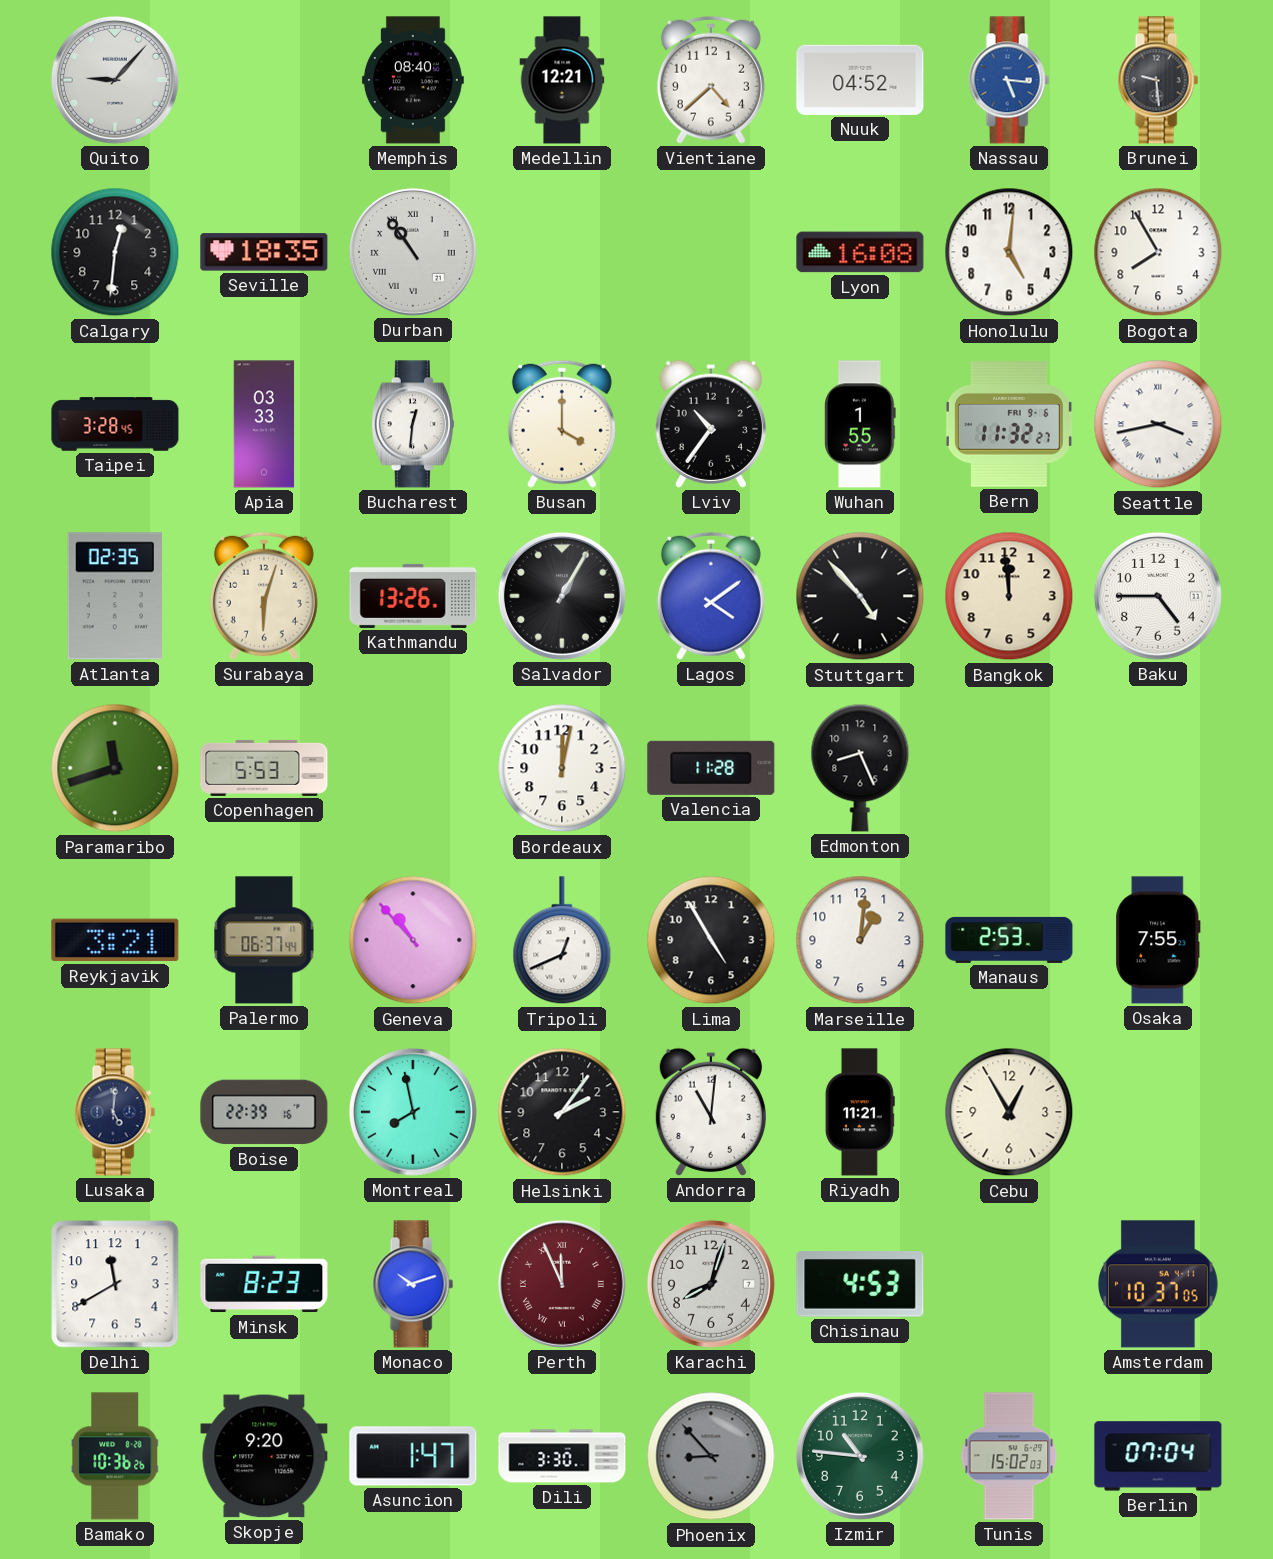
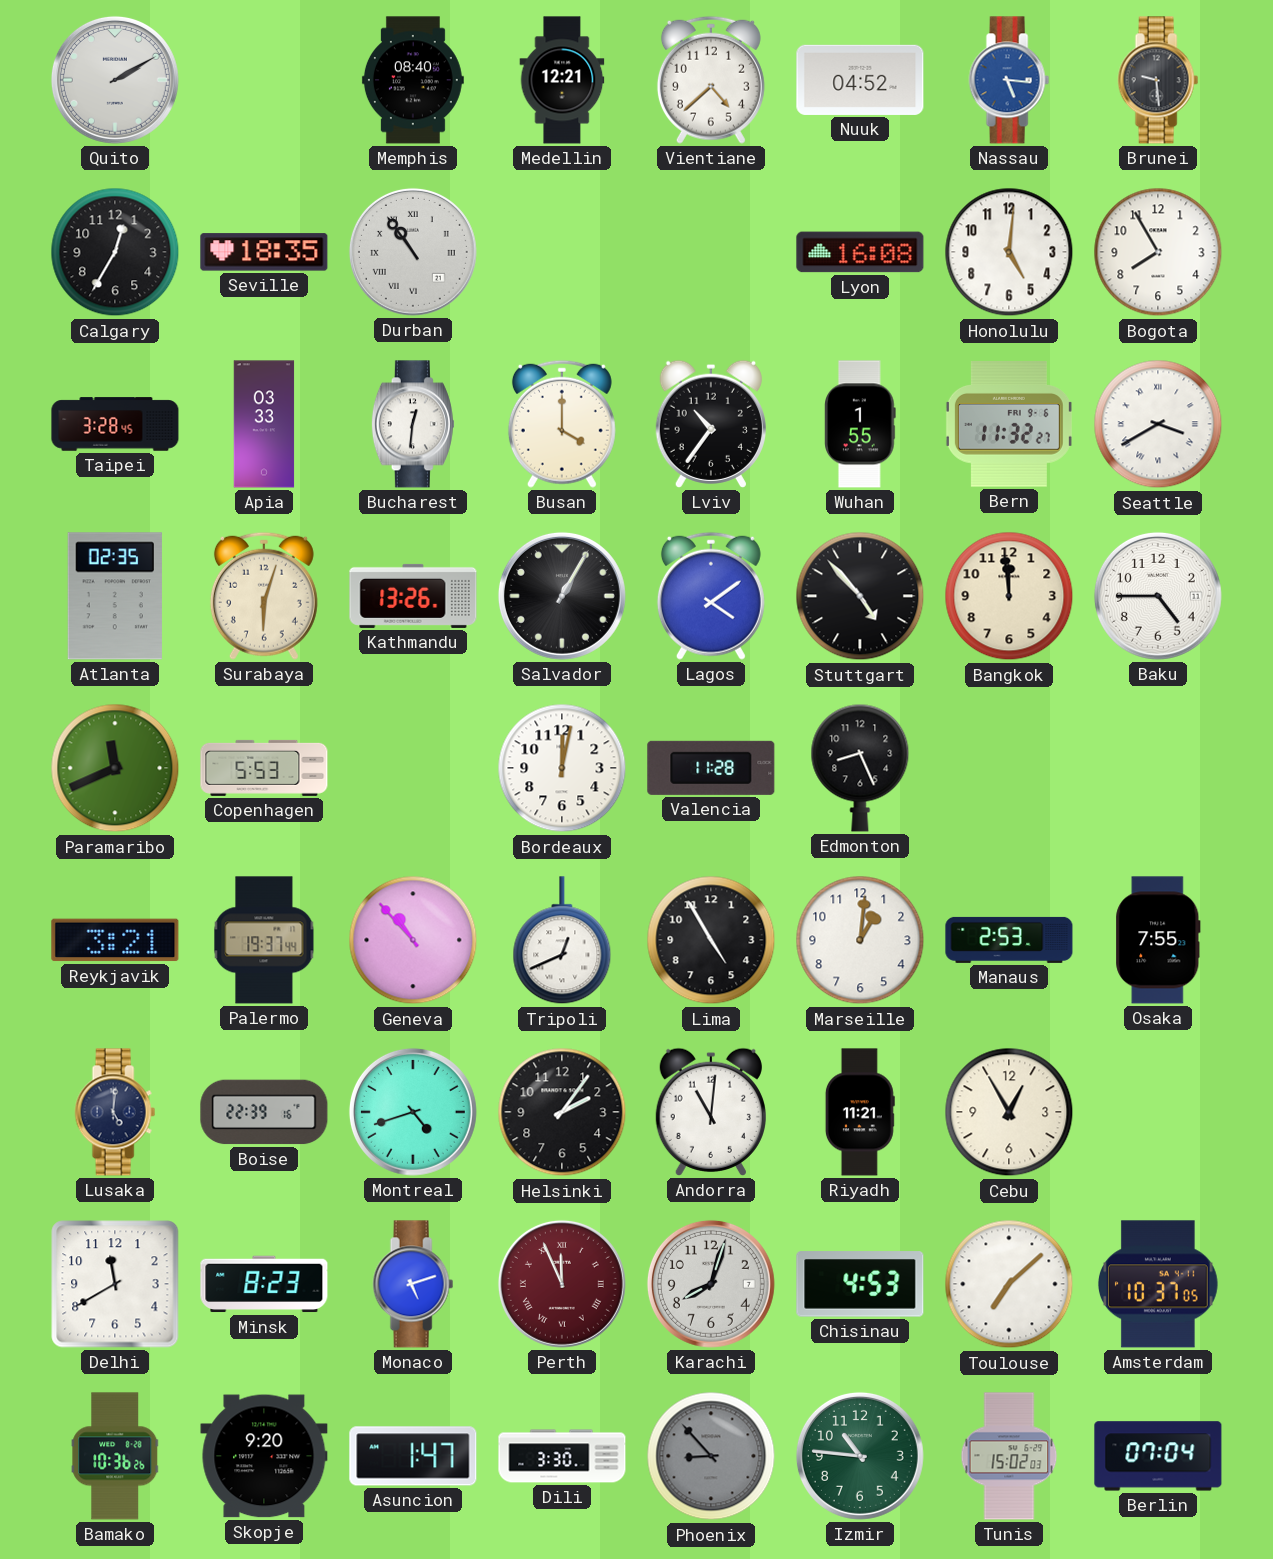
Quito: 9:07 -> 2:10
Calgary: 12:31 -> 12:35
Seattle: 3:43 -> 3:40
Paramaribo: 11:42 -> 11:41
Palermo: 06:37 -> 19:37
Montreal: 7:58 -> 4:42
Monaco: 10:12 -> 5:12
Toulouse: none -> 7:08
